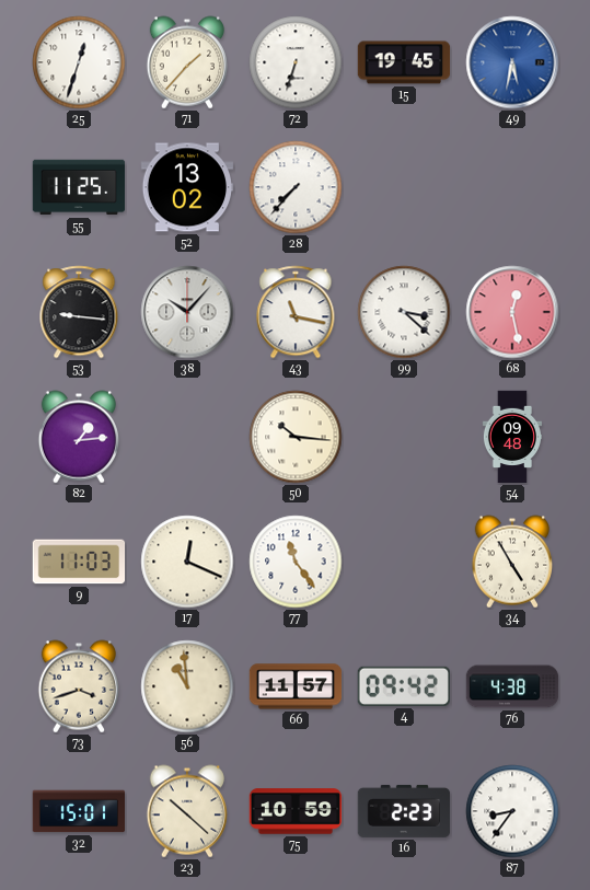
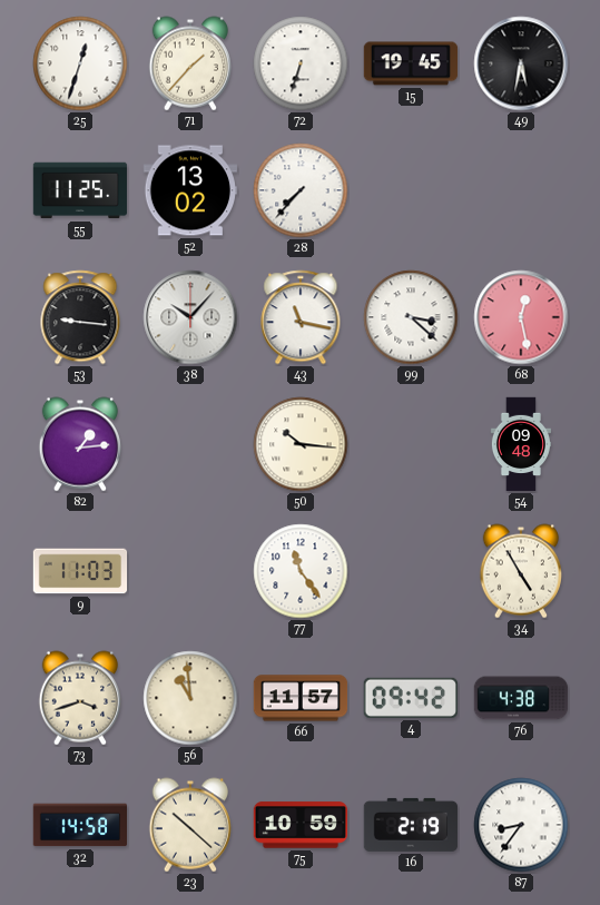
49 dial: blue -> black
17: 12:19 -> none
32: 15:01 -> 14:58
16: 2:23 -> 2:19
